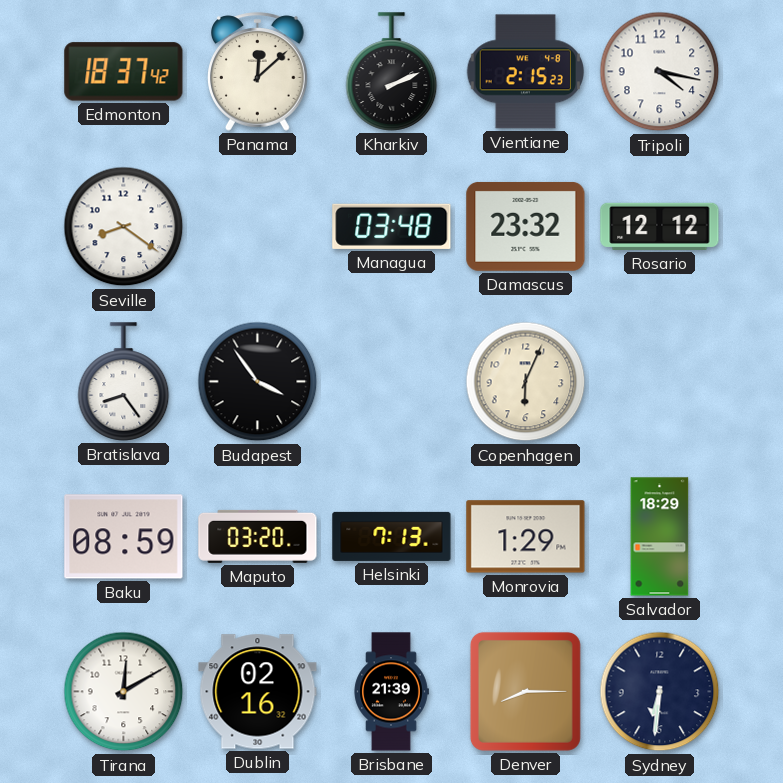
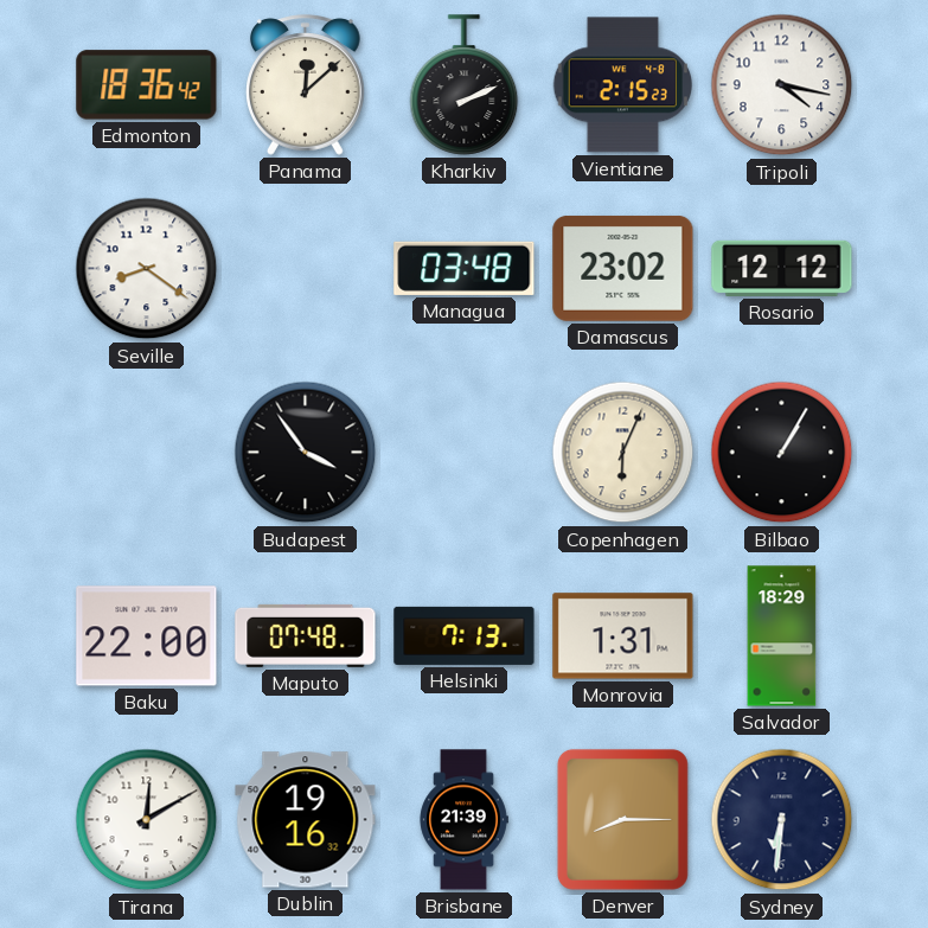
Edmonton: 18:37 -> 18:36
Damascus: 23:32 -> 23:02
Bratislava: 8:24 -> none
Bilbao: none -> 1:05
Baku: 08:59 -> 22:00
Maputo: 03:20 -> 07:48
Monrovia: 1:29 -> 1:31
Dublin: 02:16 -> 19:16
